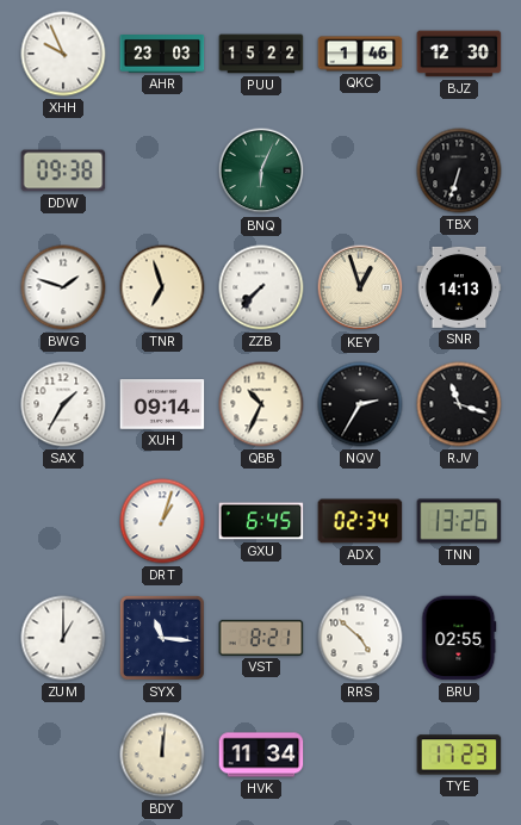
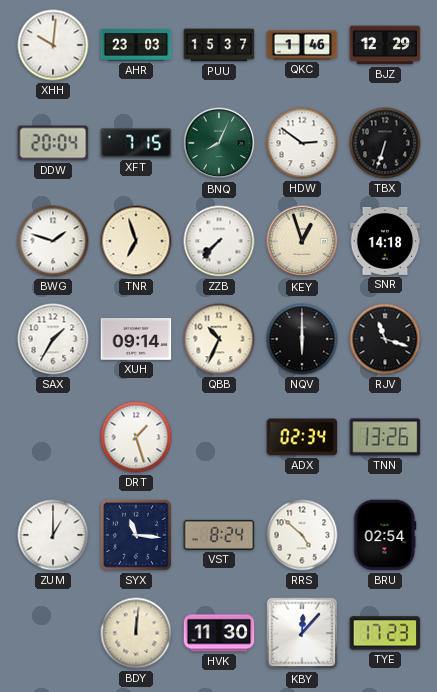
XHH: 9:56 -> 10:01
PUU: 15:22 -> 15:37
BJZ: 12:30 -> 12:29
DDW: 09:38 -> 20:04
XFT: none -> 7:15
BNQ: 6:04 -> 8:04
HDW: none -> 2:51
SNR: 14:13 -> 14:18
NQV: 2:35 -> 6:00
DRT: 1:03 -> 1:27
GXU: 6:45 -> none
VST: 8:21 -> 8:24
BRU: 02:55 -> 02:54
HVK: 11:34 -> 11:30
KBY: none -> 12:07
